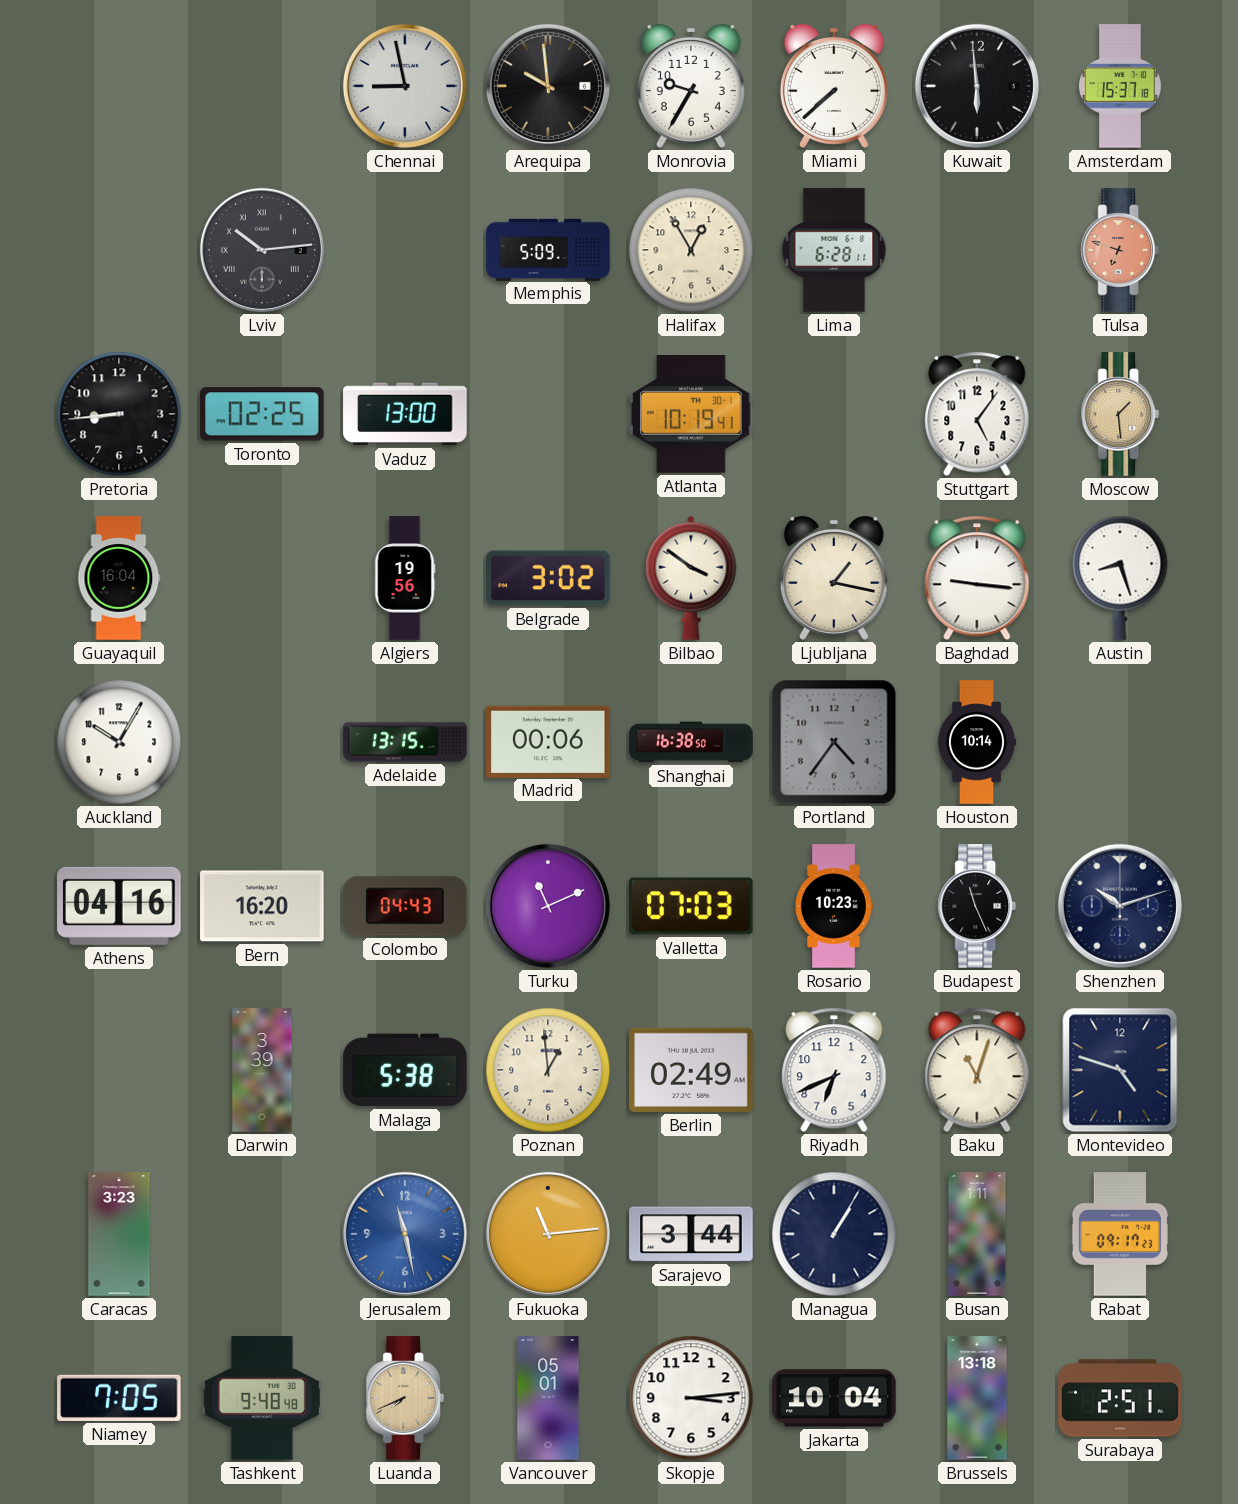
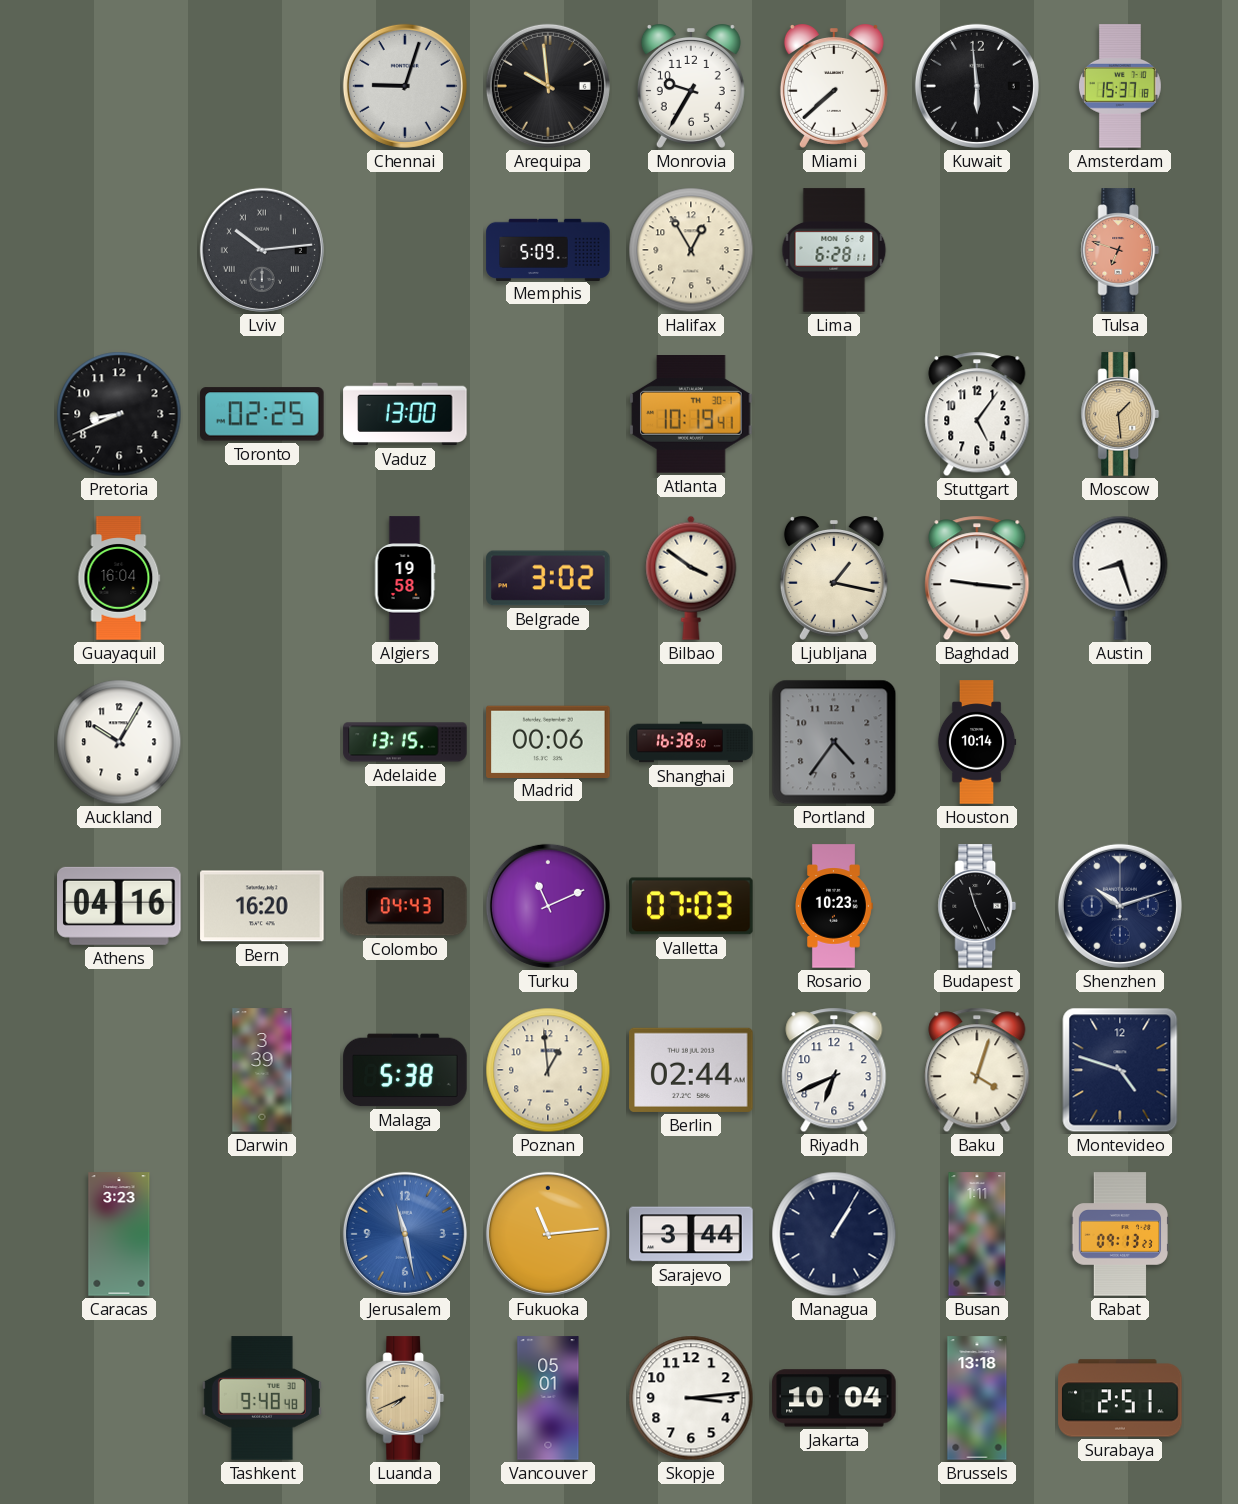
Chennai: 8:58 -> 9:03
Pretoria: 8:44 -> 8:41
Algiers: 19:56 -> 19:58
Berlin: 02:49 -> 02:44
Baku: 11:03 -> 4:03
Rabat: 09:17 -> 09:13
Niamey: 7:05 -> none
